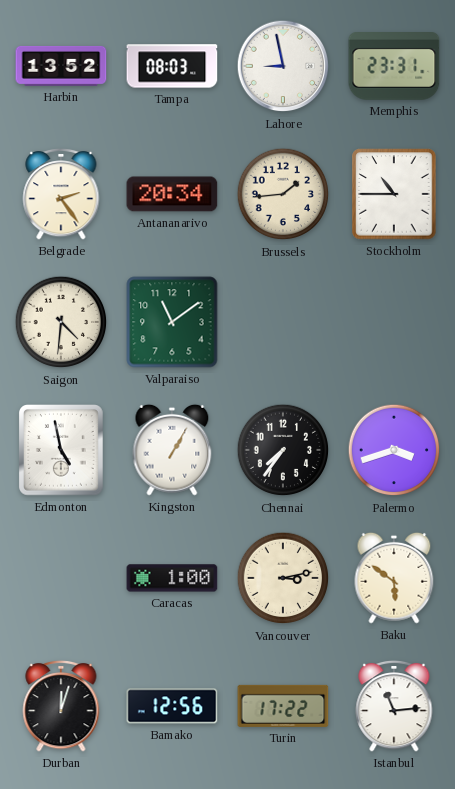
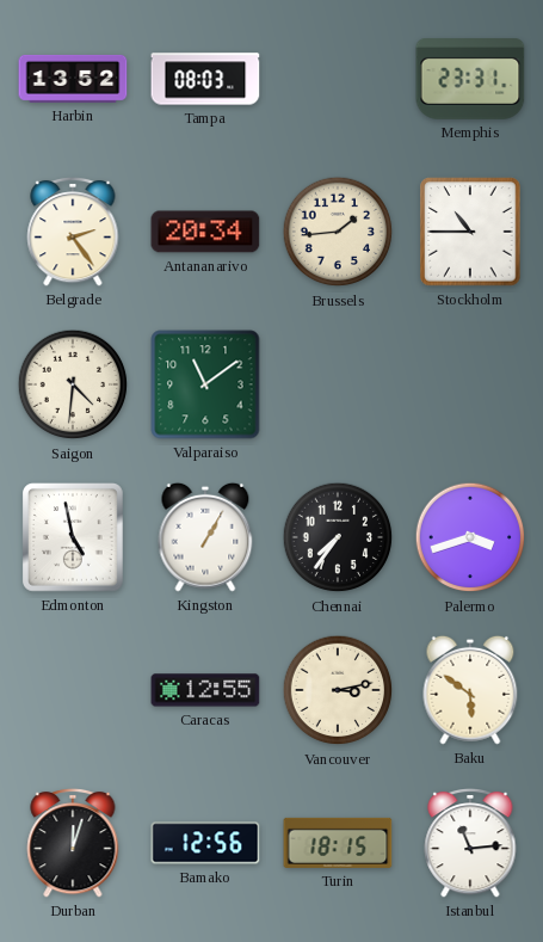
Lahore: 8:58 -> none
Caracas: 1:00 -> 12:55
Turin: 17:22 -> 18:15
